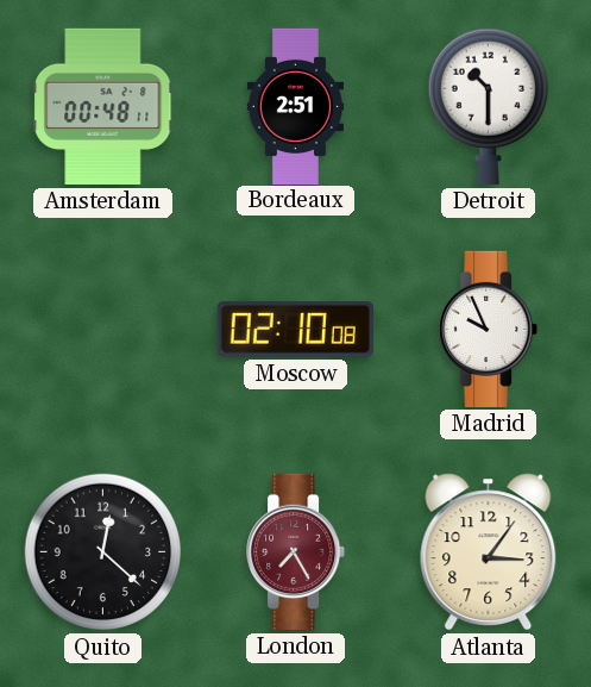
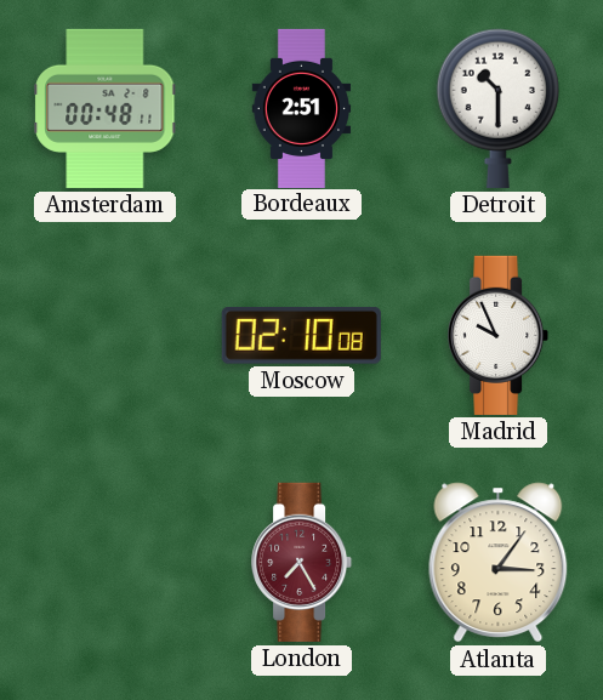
Quito: 12:22 -> none
